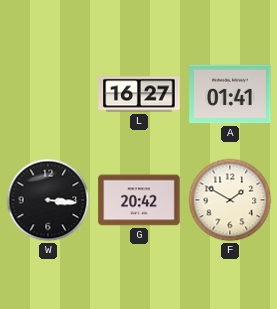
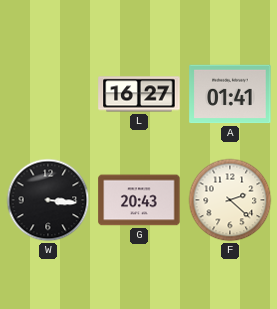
G: 20:42 -> 20:43
F: 1:50 -> 2:22
